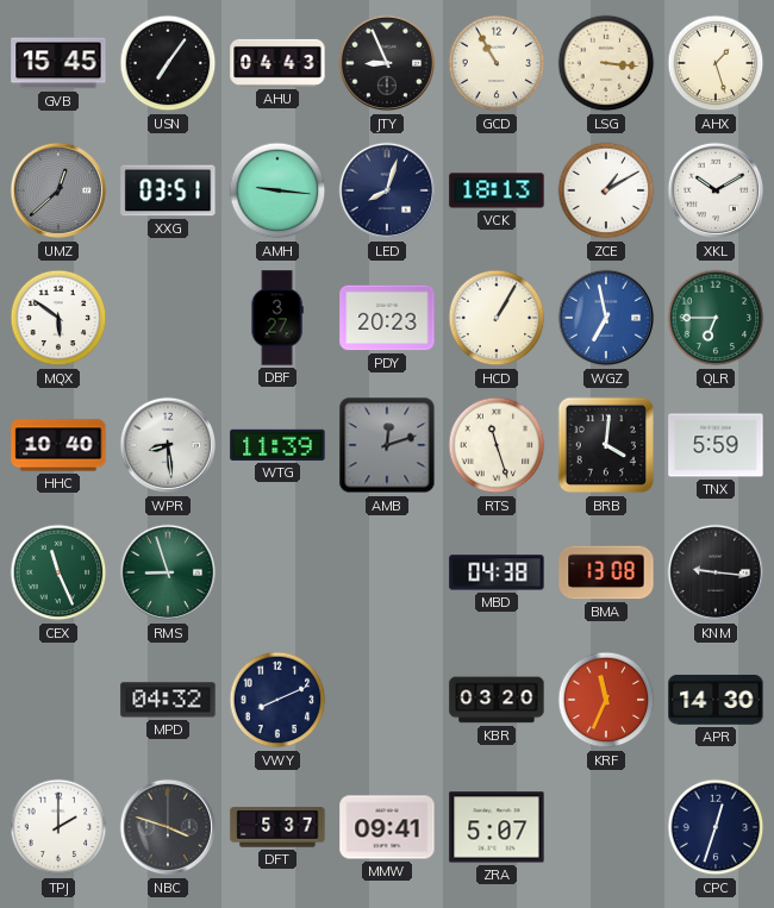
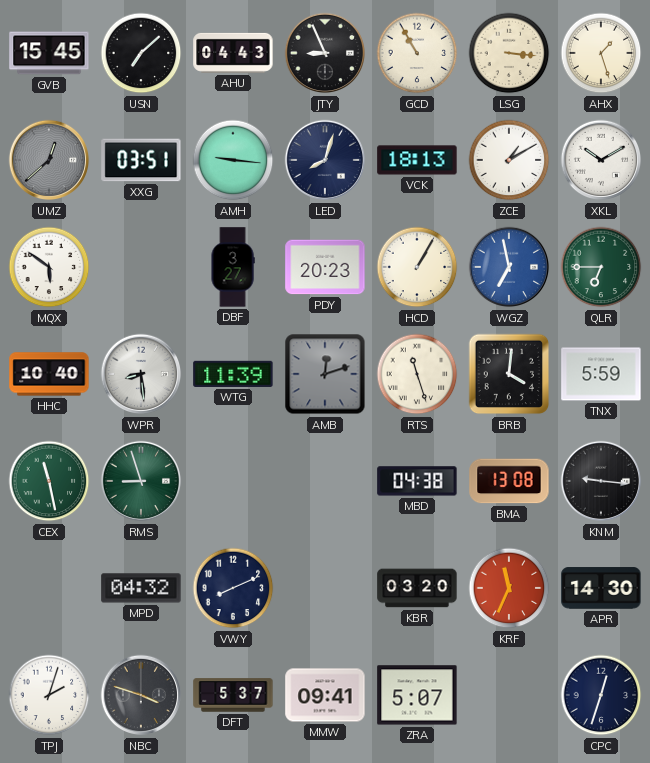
USN: 7:06 -> 7:08
CEX: 11:26 -> 11:28
TPJ: 2:00 -> 2:03
